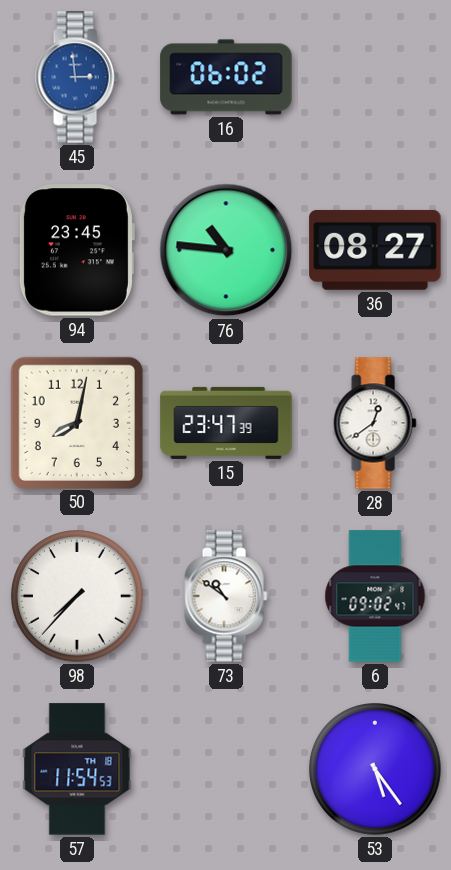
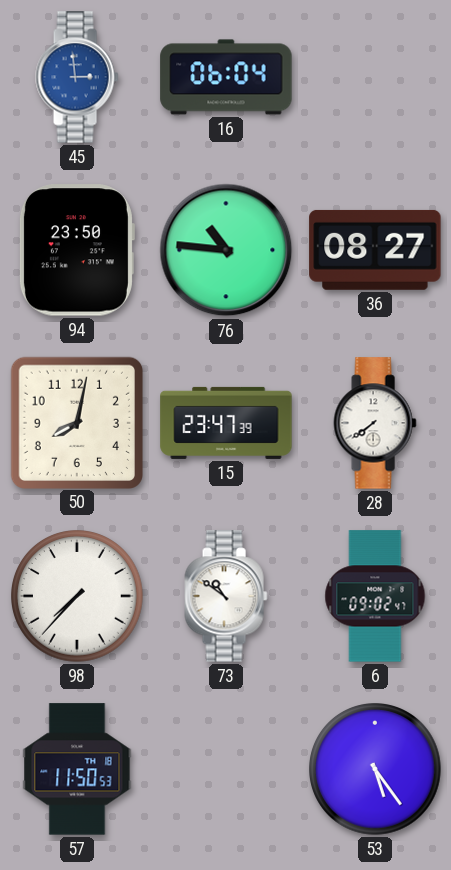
16: 06:02 -> 06:04
94: 23:45 -> 23:50
28: 12:39 -> 7:39
57: 11:54 -> 11:50
